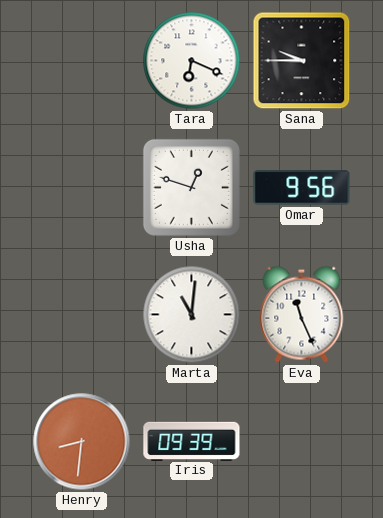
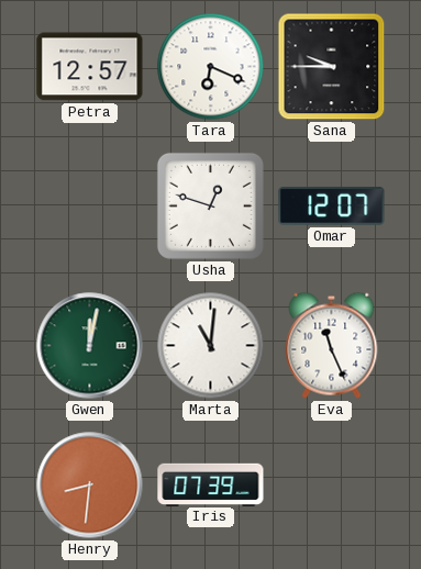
Petra: none -> 12:57
Omar: 9:56 -> 12:07
Gwen: none -> 12:02
Iris: 09:39 -> 07:39
